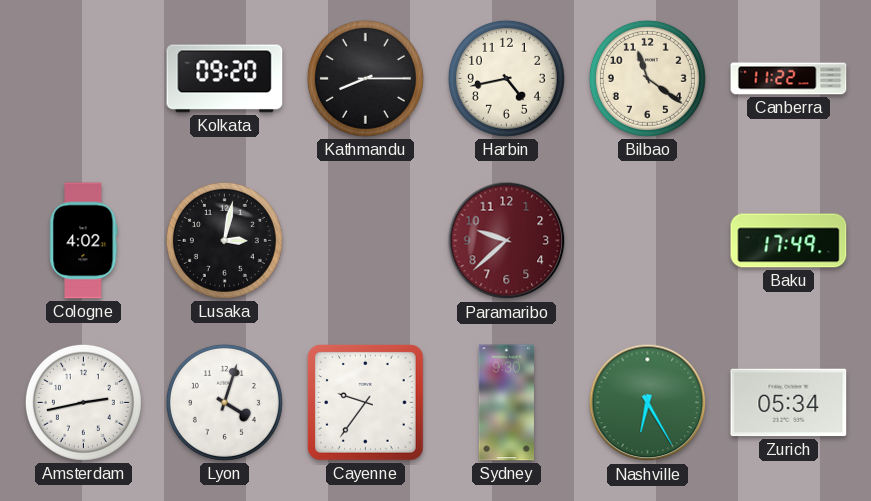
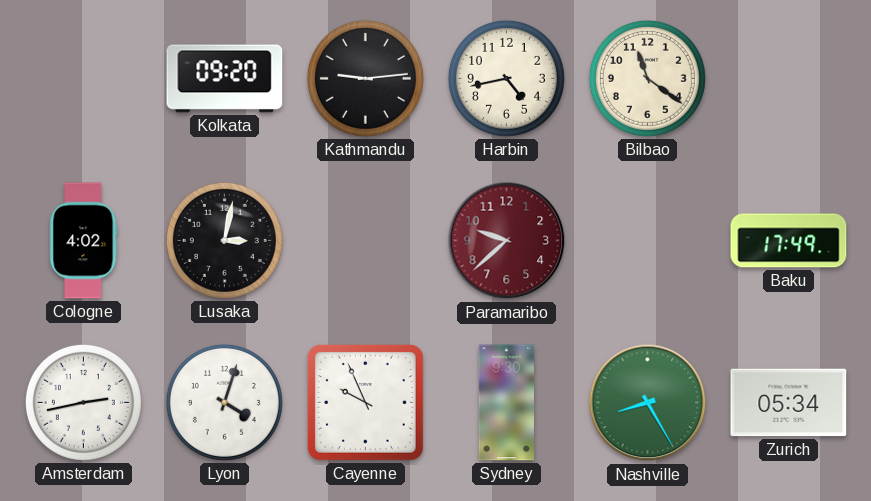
Kathmandu: 8:15 -> 9:14
Canberra: 11:22 -> none
Cayenne: 9:36 -> 9:56
Nashville: 6:25 -> 8:25
